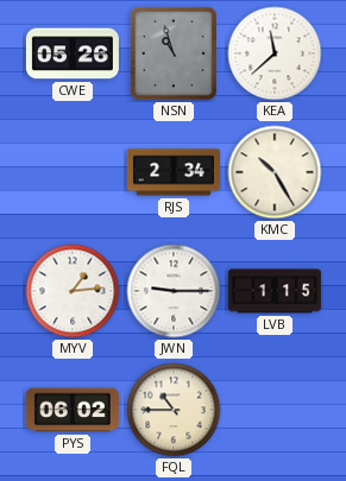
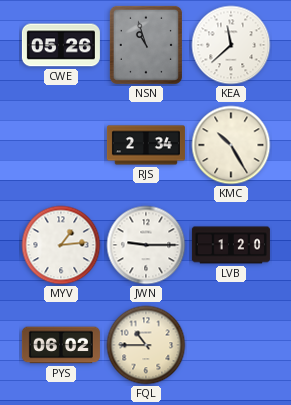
LVB: 1:15 -> 1:20
